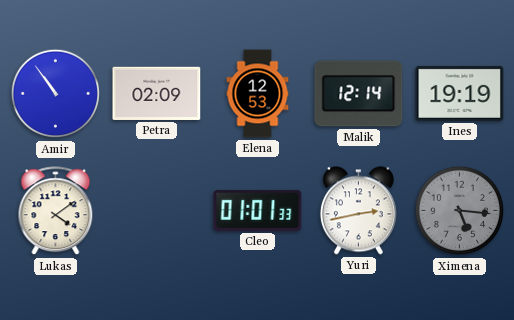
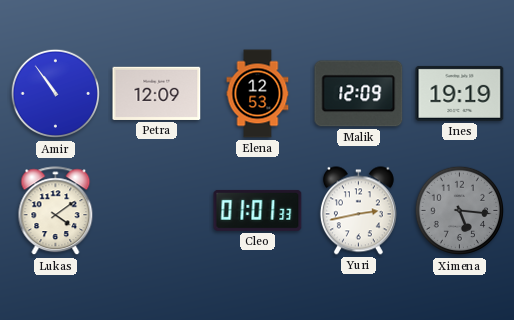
Petra: 02:09 -> 12:09
Malik: 12:14 -> 12:09
